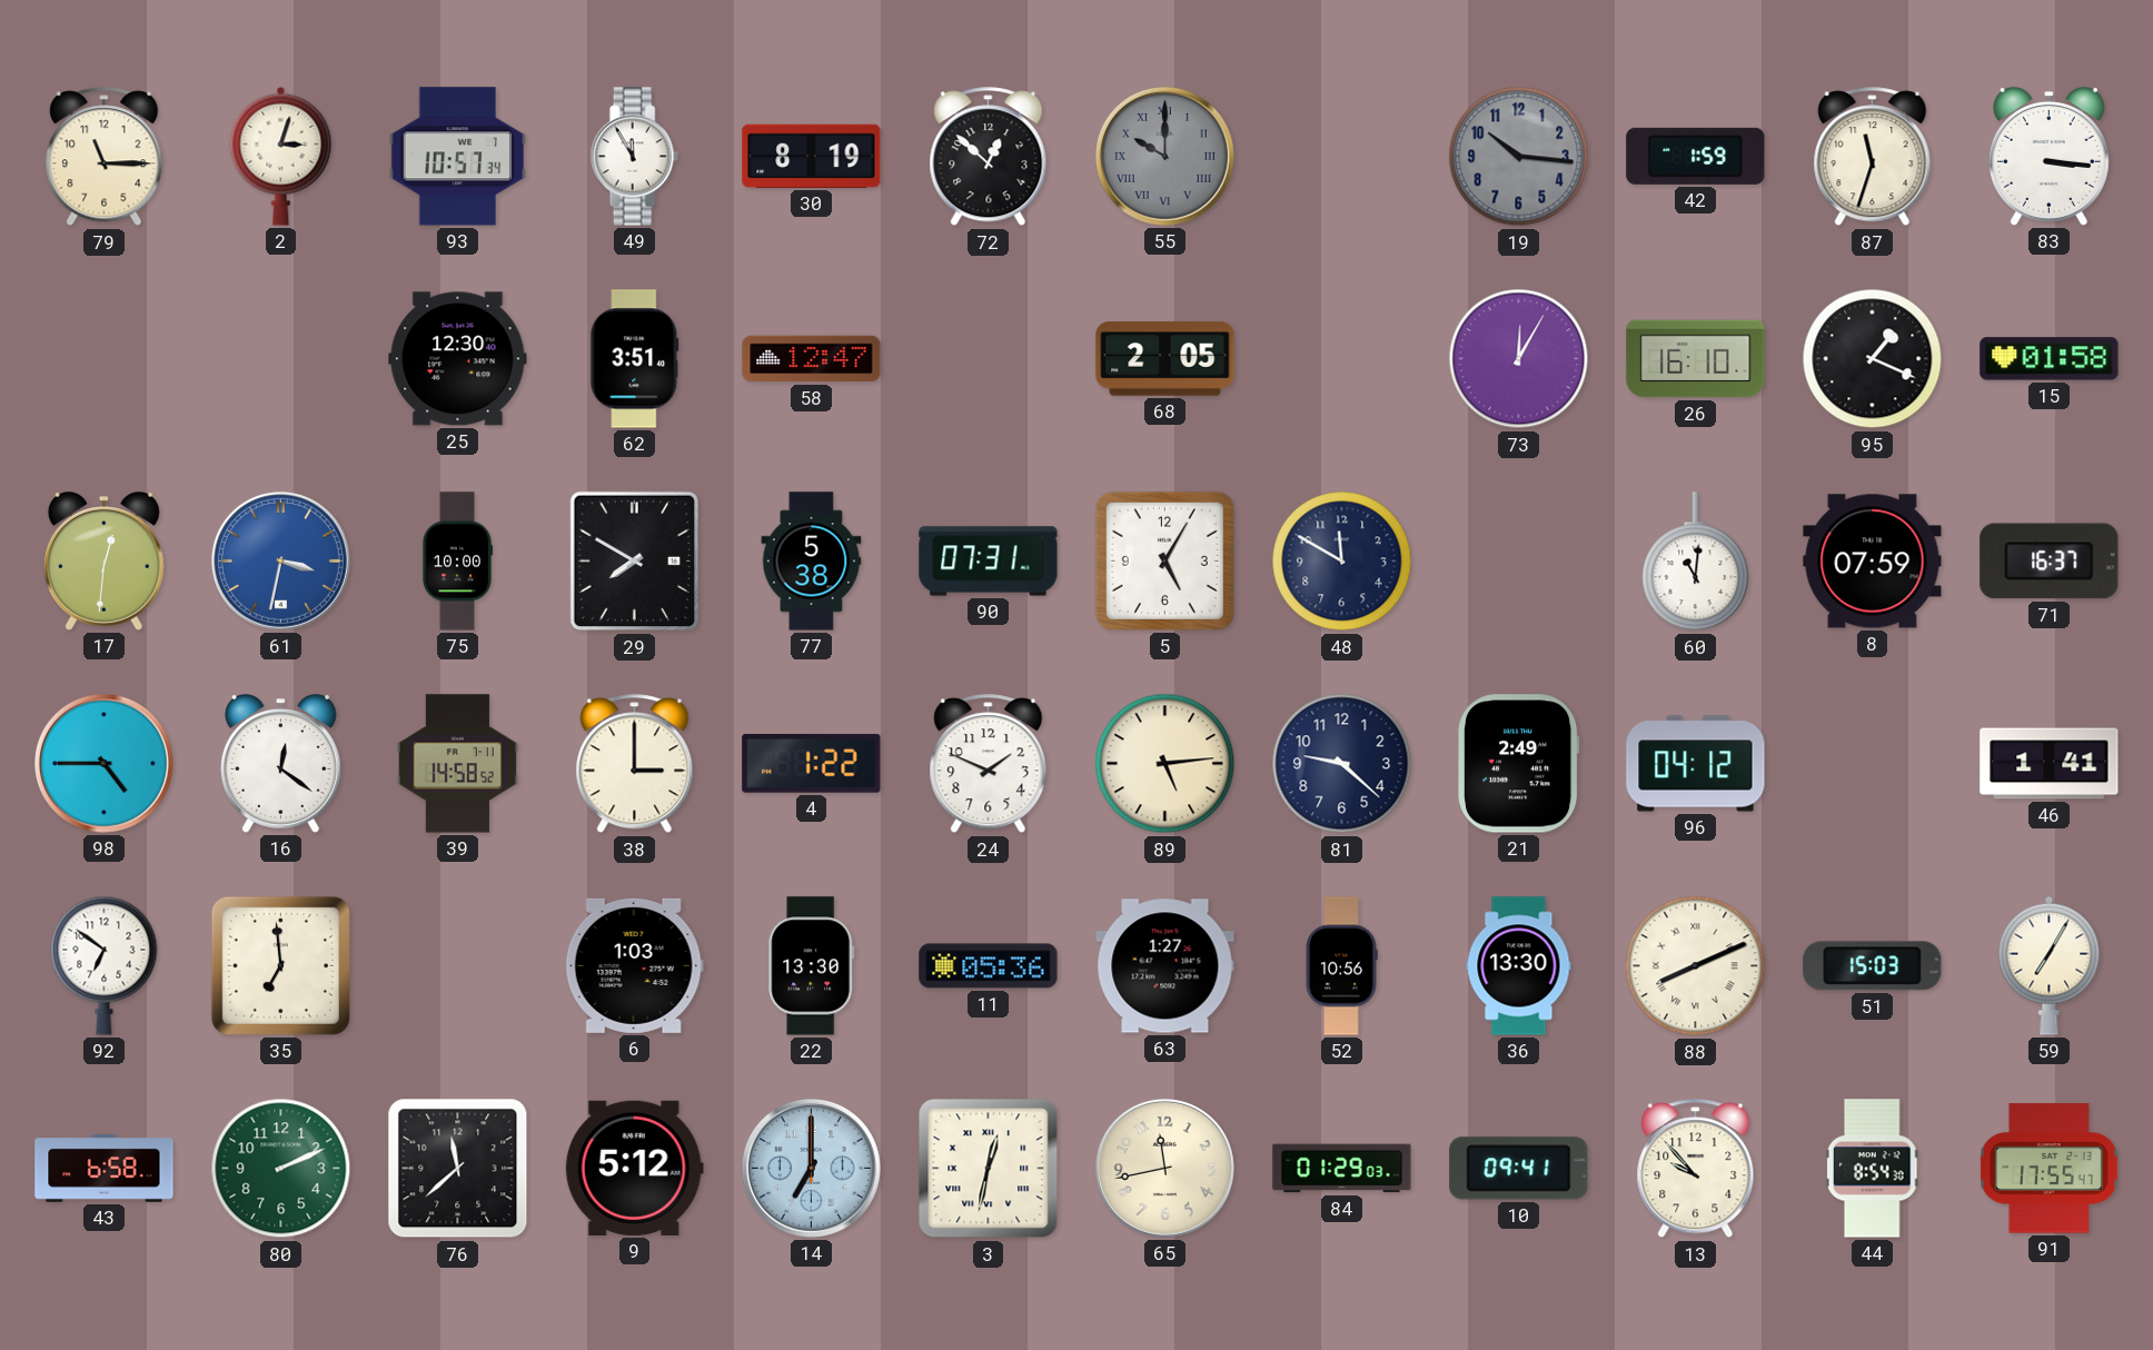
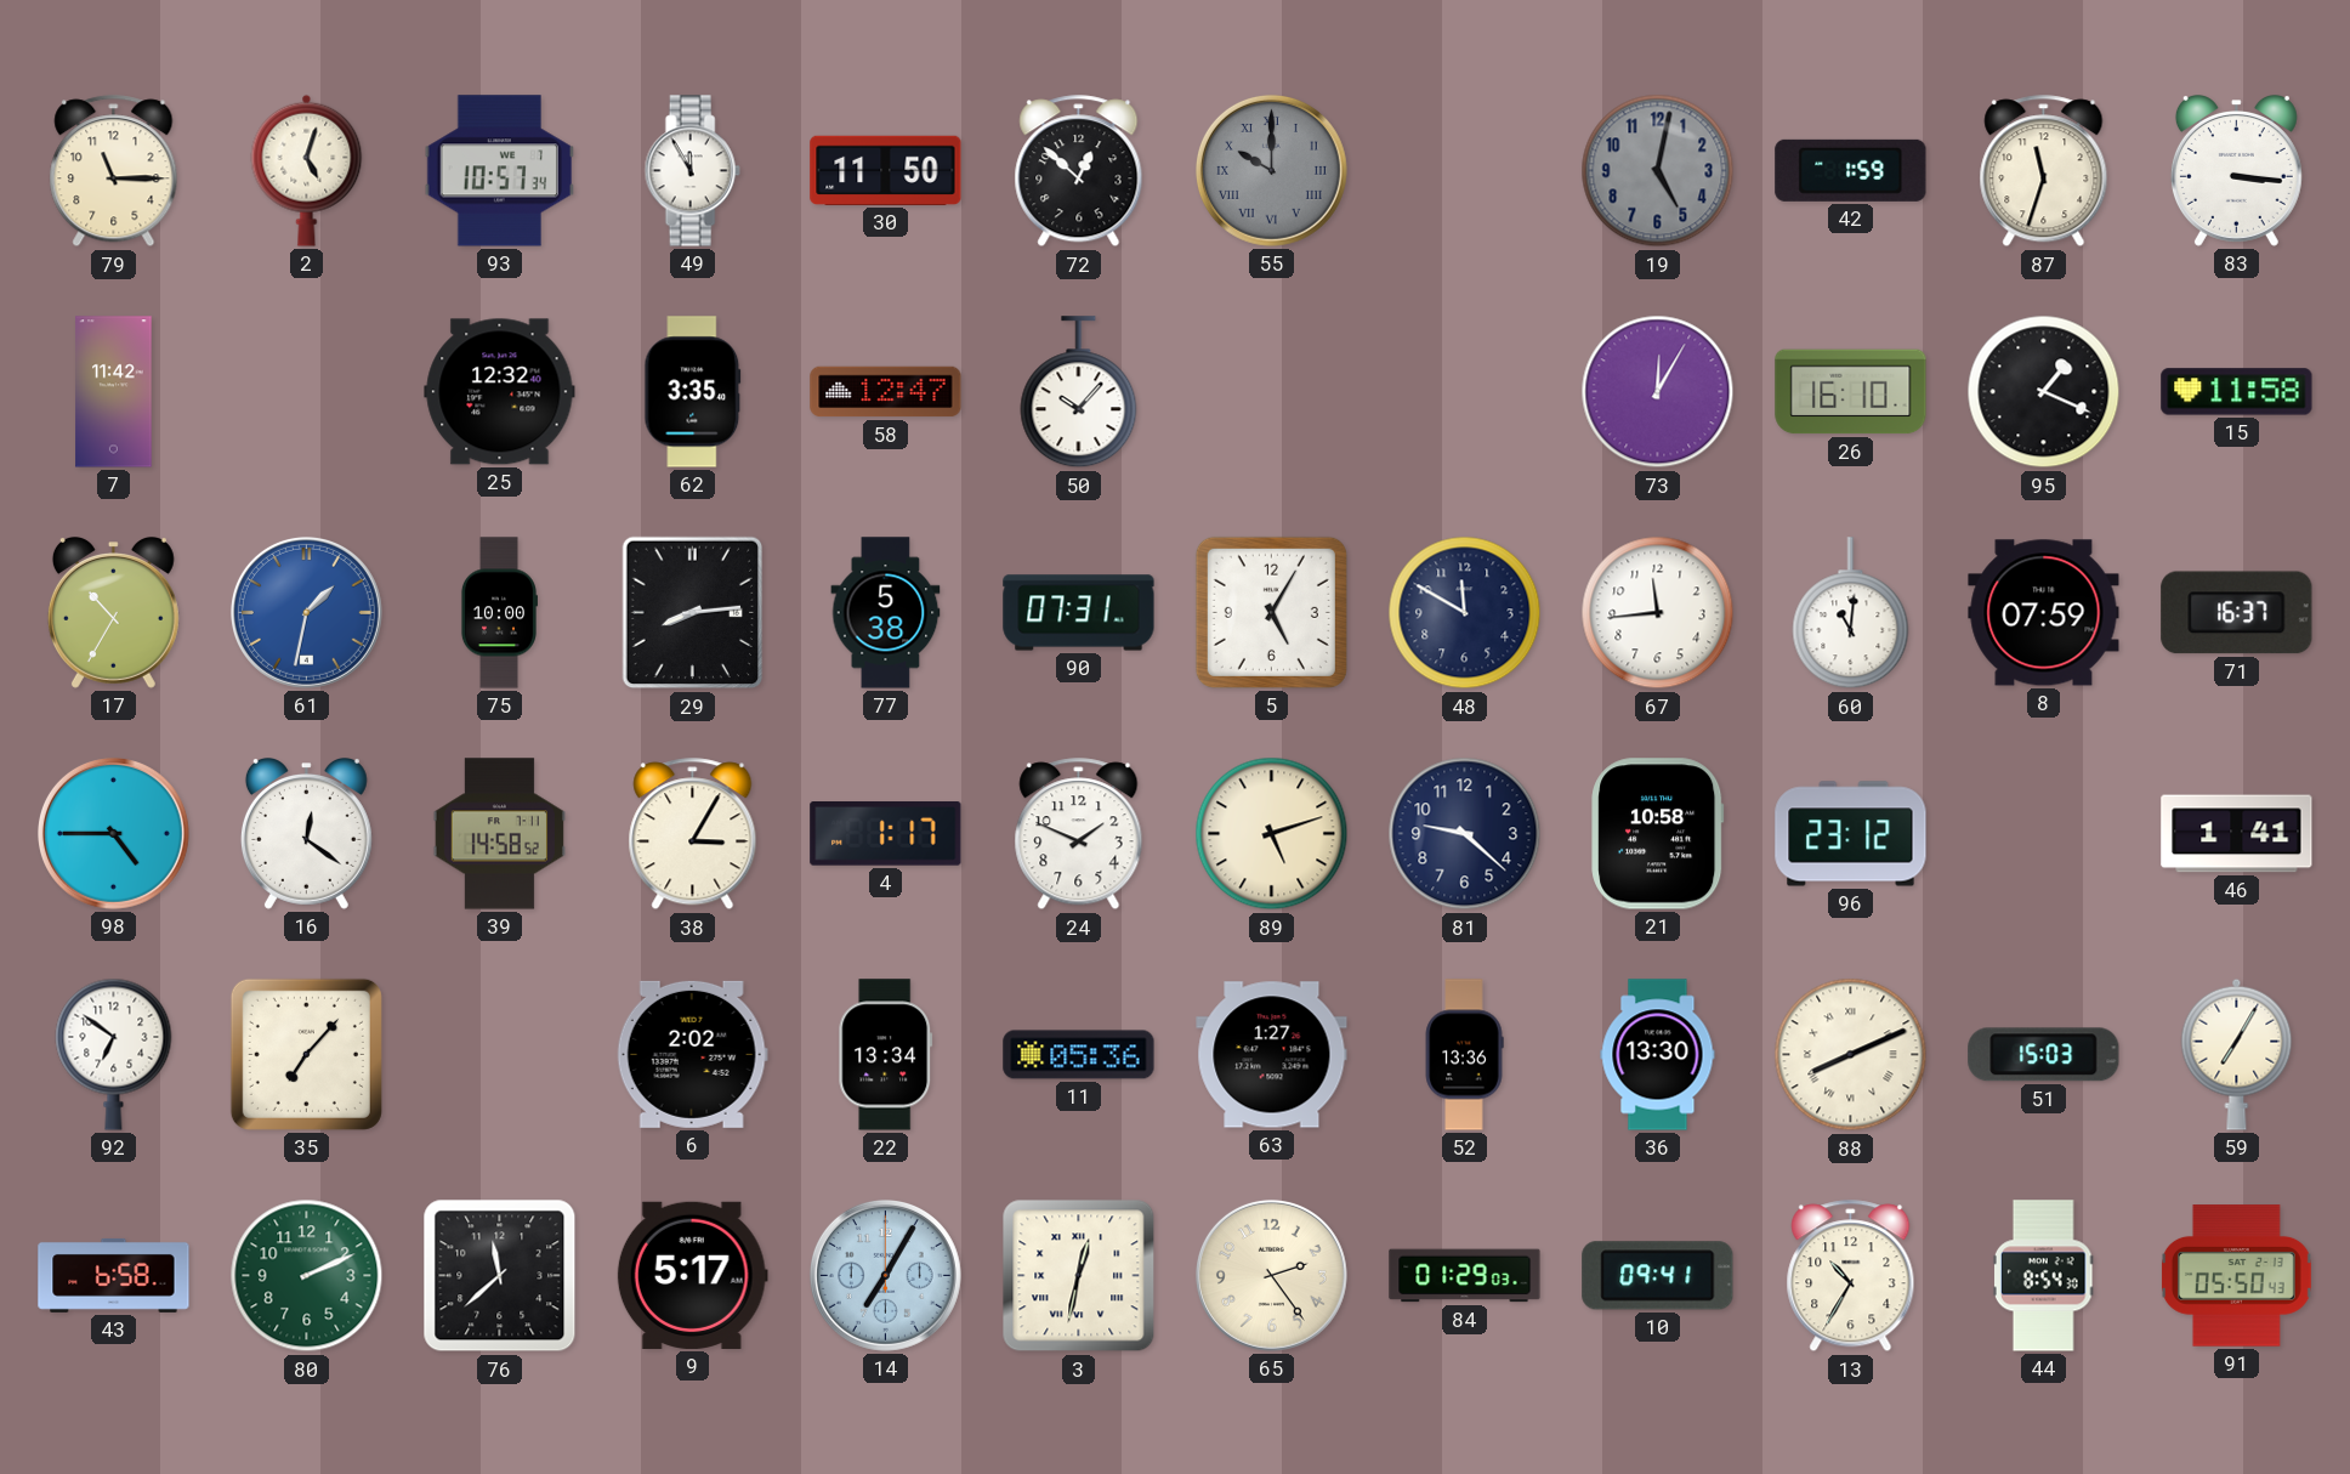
2: 3:03 -> 5:03
30: 8:19 -> 11:50
19: 10:16 -> 5:02
7: none -> 11:42
25: 12:30 -> 12:32
62: 3:51 -> 3:35
50: none -> 10:07
68: 2:05 -> none
15: 01:58 -> 11:58
17: 12:31 -> 10:35
61: 3:32 -> 1:32
29: 7:50 -> 8:14
67: none -> 11:44
38: 3:00 -> 3:05
4: 1:22 -> 1:17
89: 5:14 -> 5:12
21: 2:49 -> 10:58
96: 04:12 -> 23:12
35: 6:59 -> 7:07
6: 1:03 -> 2:02
22: 13:30 -> 13:34
52: 10:56 -> 13:36
9: 5:12 -> 5:17
14: 7:00 -> 7:05
65: 11:43 -> 2:24
13: 9:53 -> 10:35
91: 17:55 -> 05:50
